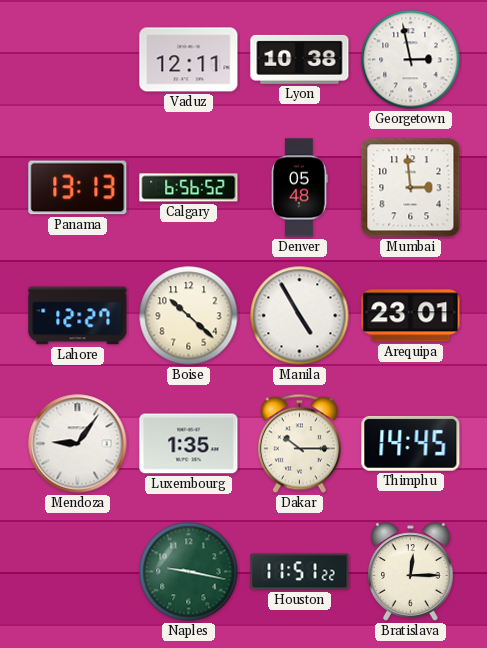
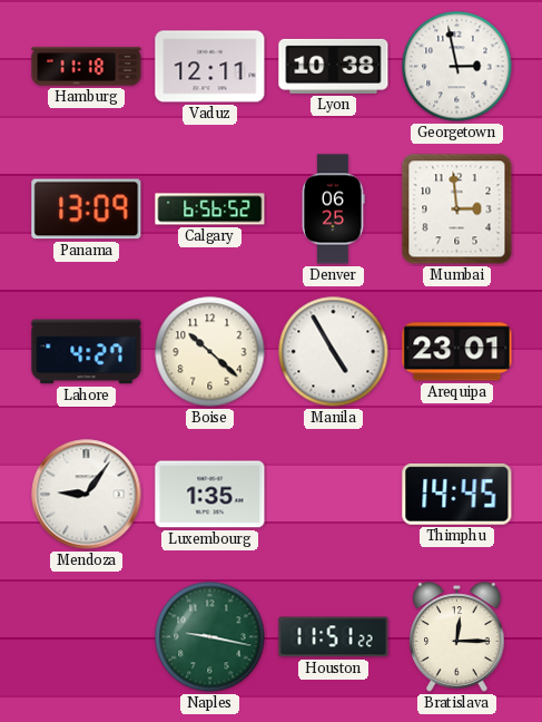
Hamburg: none -> 11:18
Panama: 13:13 -> 13:09
Denver: 05:48 -> 06:25
Lahore: 12:27 -> 4:27
Dakar: 10:15 -> none
